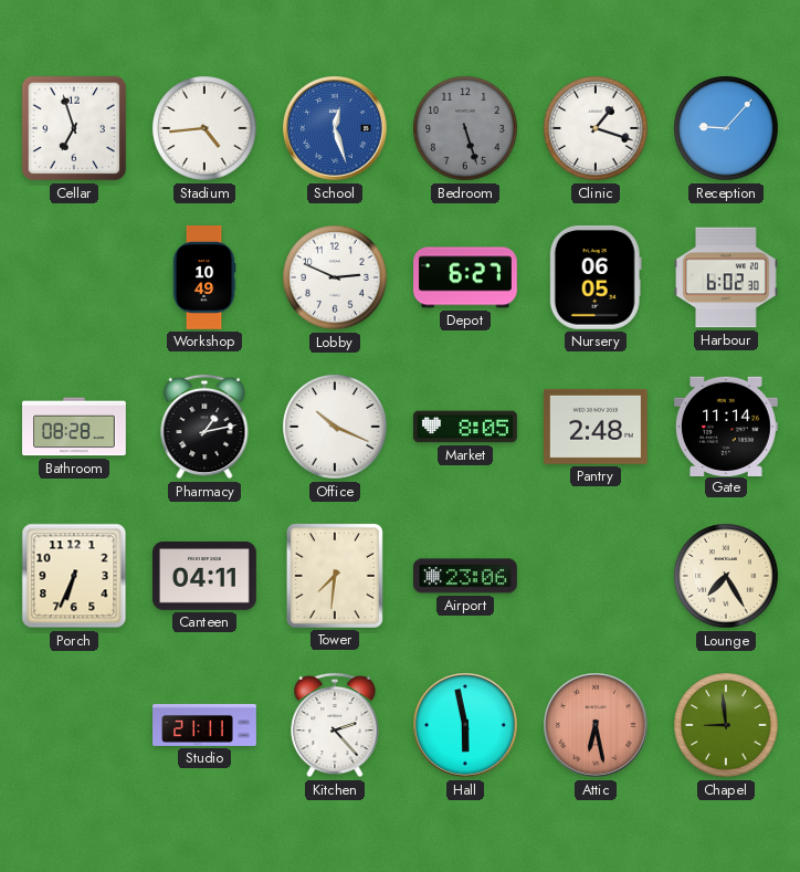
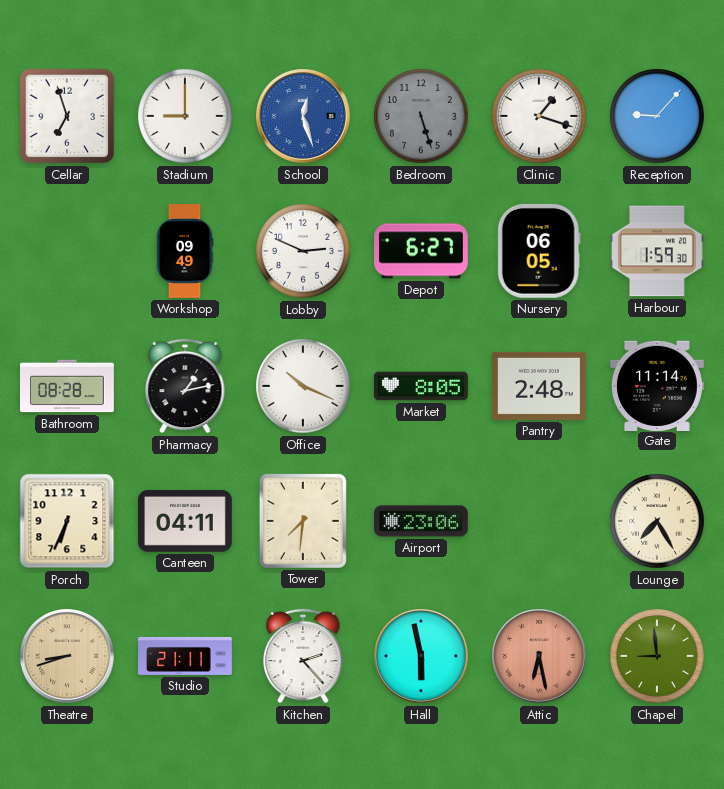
Stadium: 4:44 -> 9:00
Workshop: 10:49 -> 09:49
Harbour: 6:02 -> 1:59
Theatre: none -> 8:42
